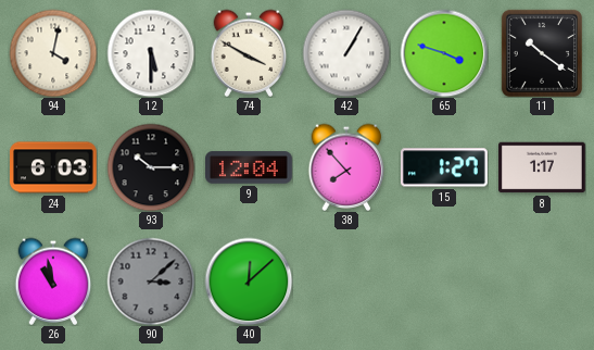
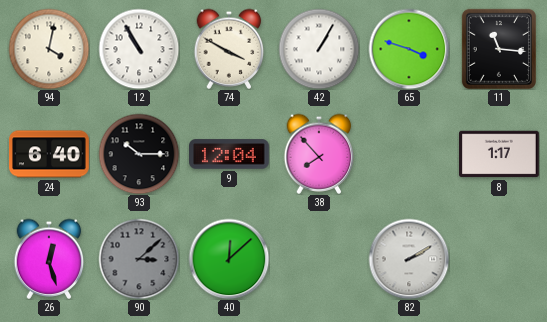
12: 5:30 -> 10:55
11: 10:21 -> 11:16
24: 6:03 -> 6:40
15: 1:27 -> none
26: 10:58 -> 12:27
82: none -> 2:10
